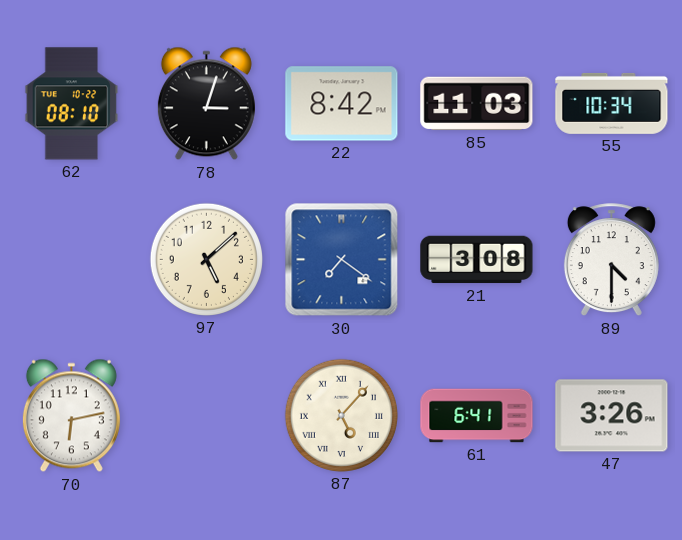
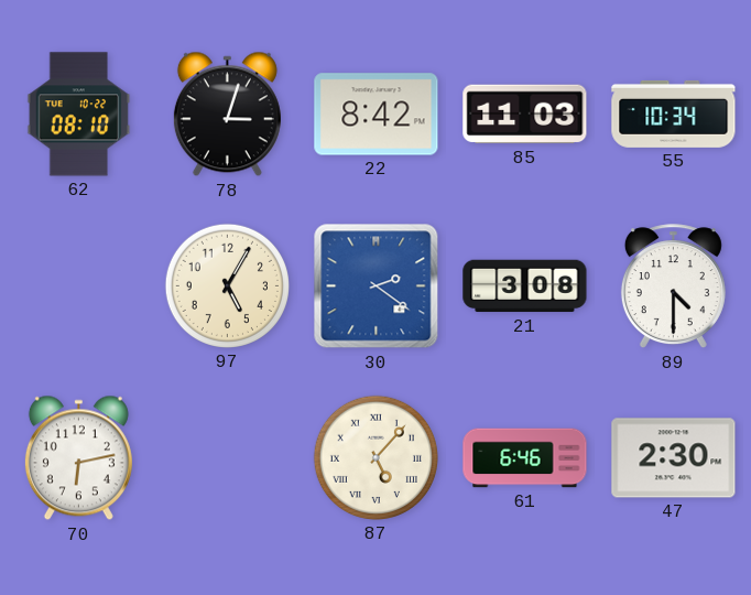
97: 5:08 -> 5:05
30: 7:21 -> 2:21
61: 6:41 -> 6:46
47: 3:26 -> 2:30
